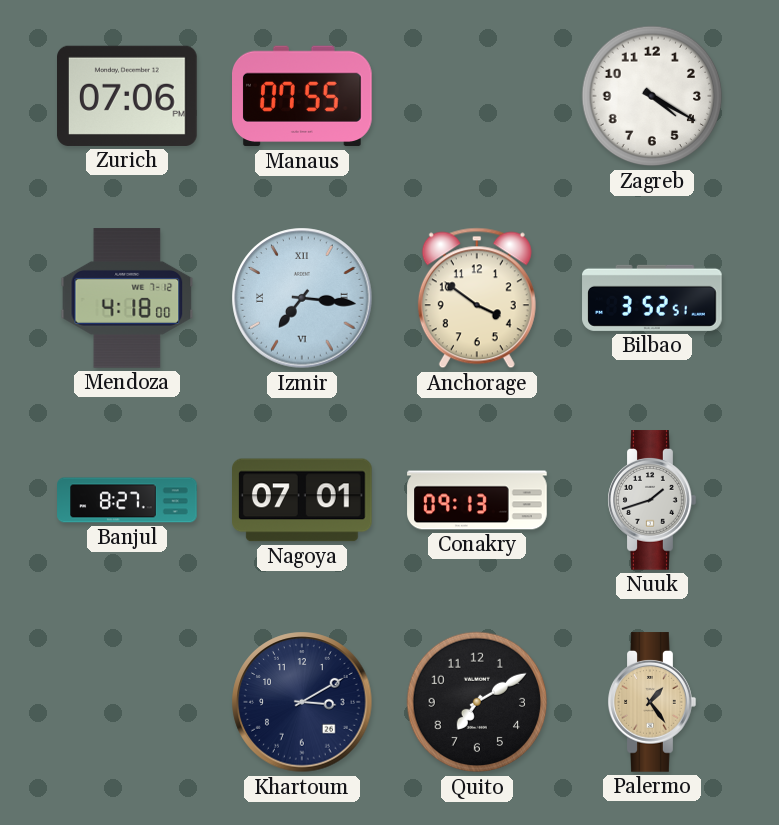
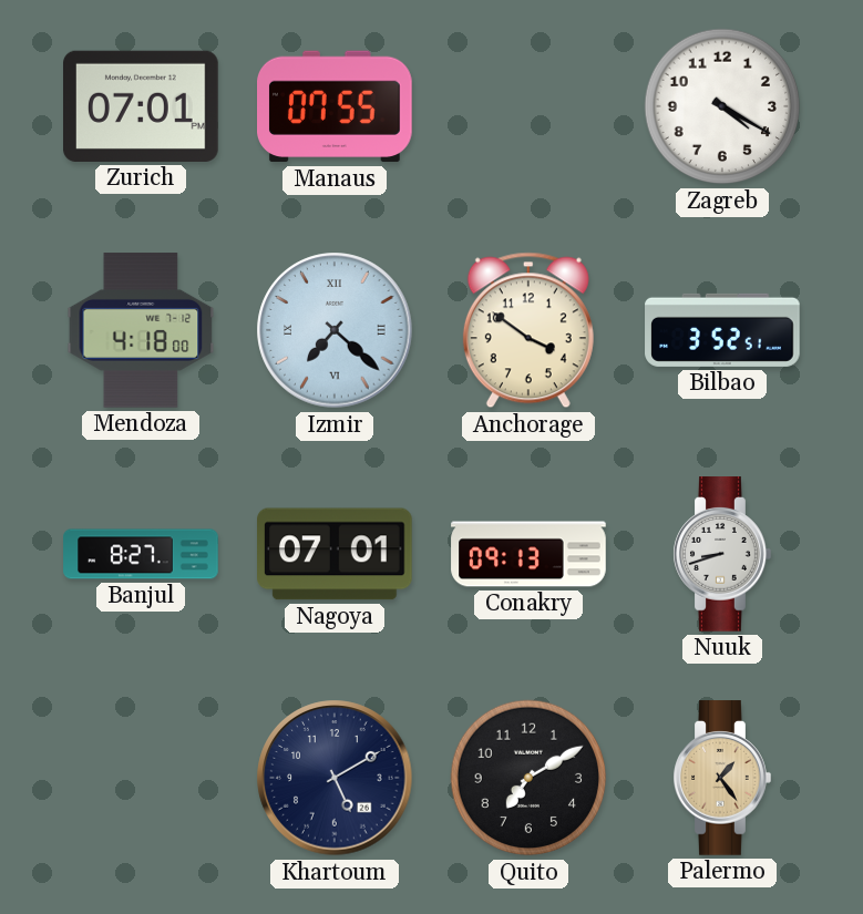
Zurich: 07:06 -> 07:01
Izmir: 7:16 -> 7:22
Nuuk: 1:42 -> 8:42
Khartoum: 3:10 -> 5:10
